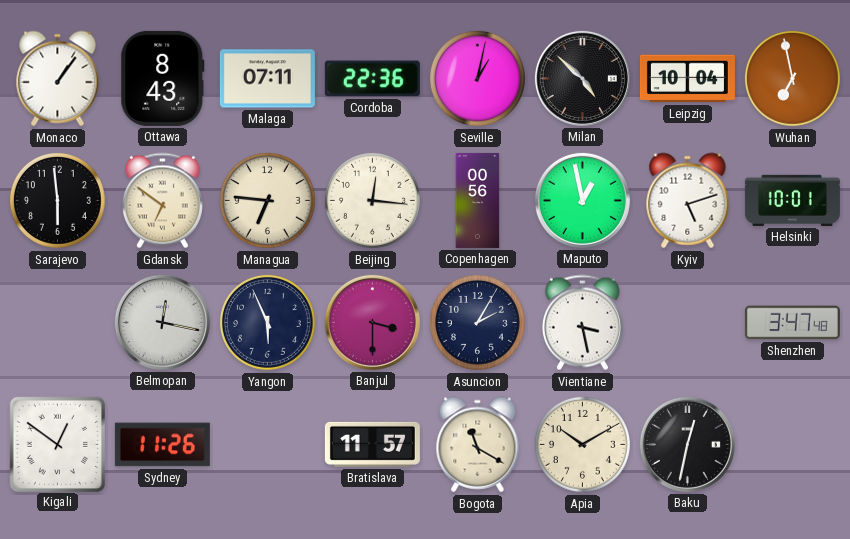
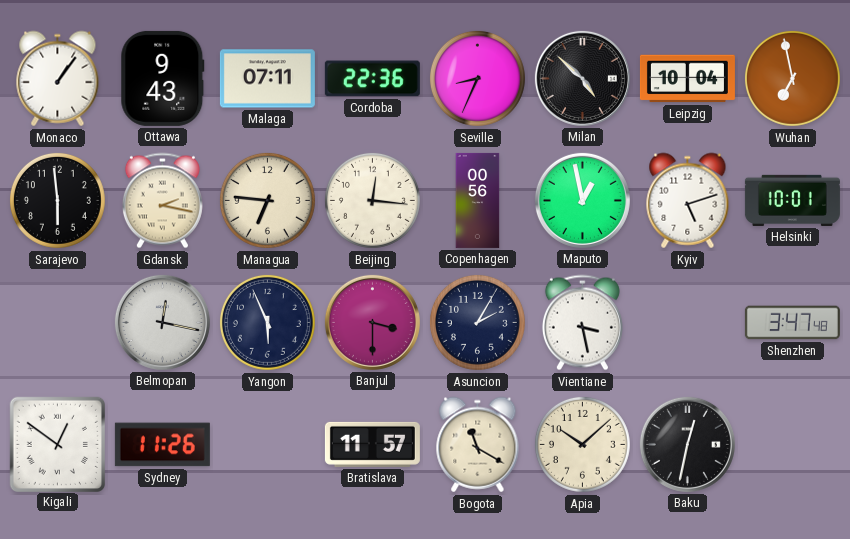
Ottawa: 8:43 -> 9:43
Seville: 1:02 -> 8:34
Gdansk: 6:51 -> 2:17
Apia: 10:10 -> 10:08
